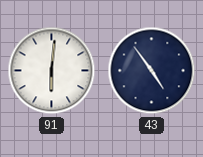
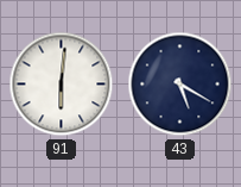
43: 4:54 -> 5:20
